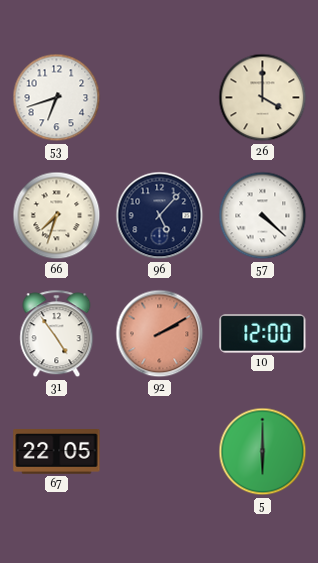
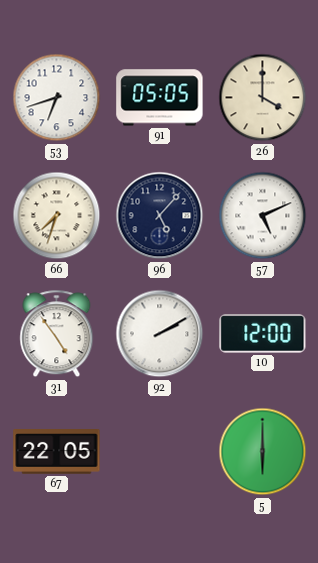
91: none -> 05:05
57: 4:22 -> 5:11
92 dial: salmon -> white
